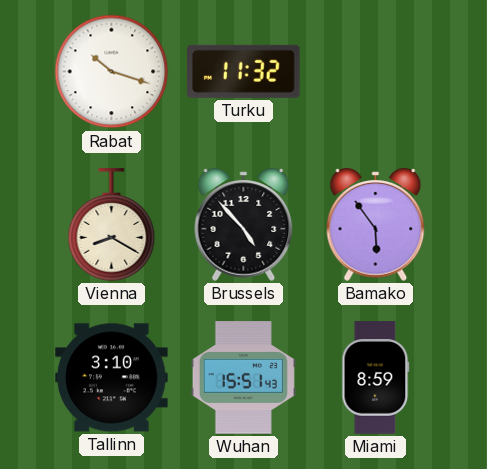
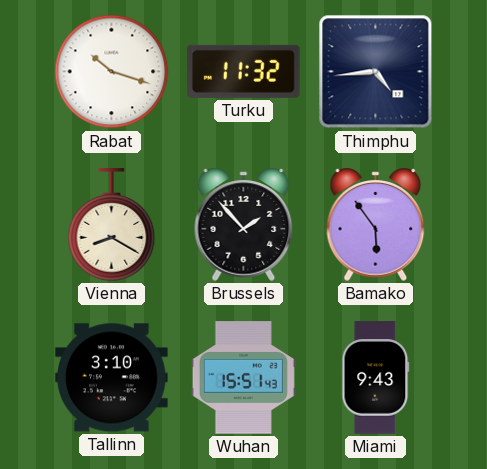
Thimphu: none -> 4:44
Brussels: 4:53 -> 1:53
Miami: 8:59 -> 9:43
